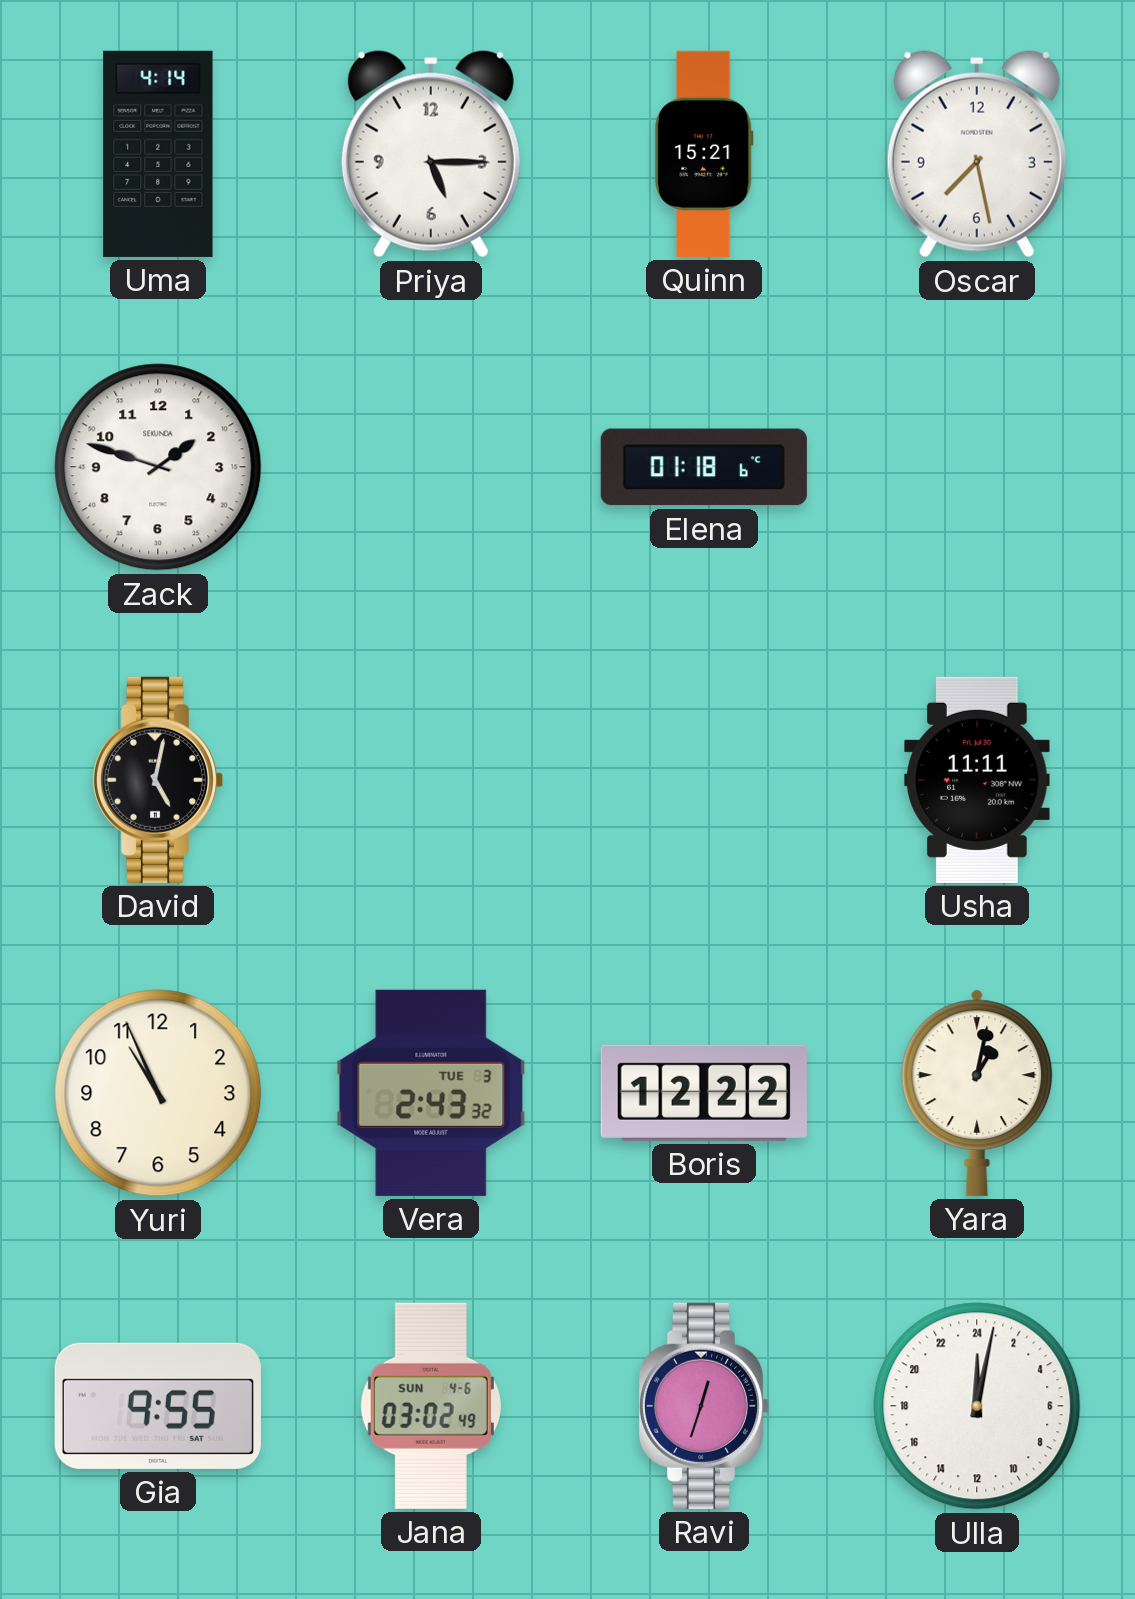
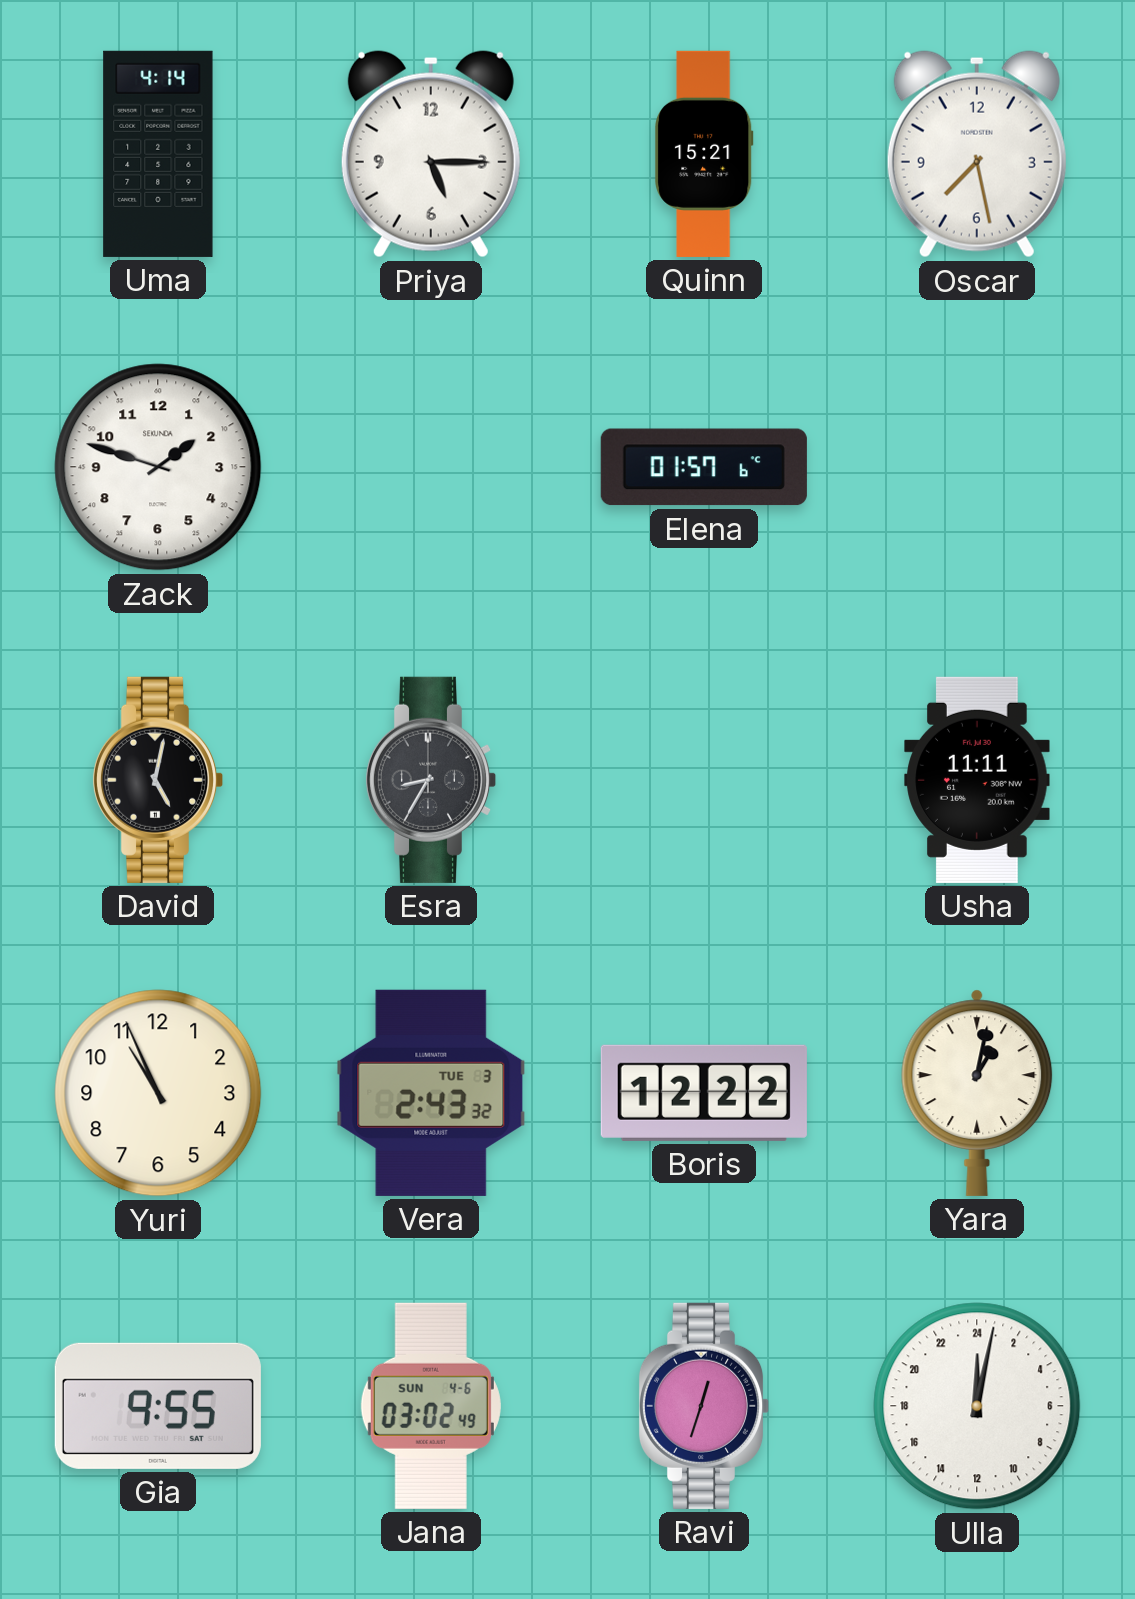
Elena: 01:18 -> 01:57
Esra: none -> 8:35
